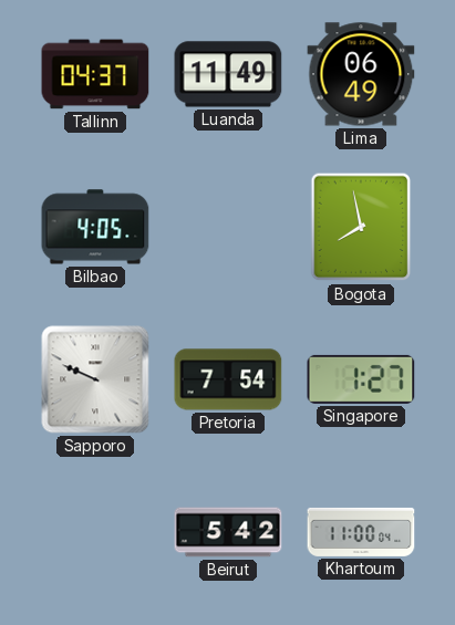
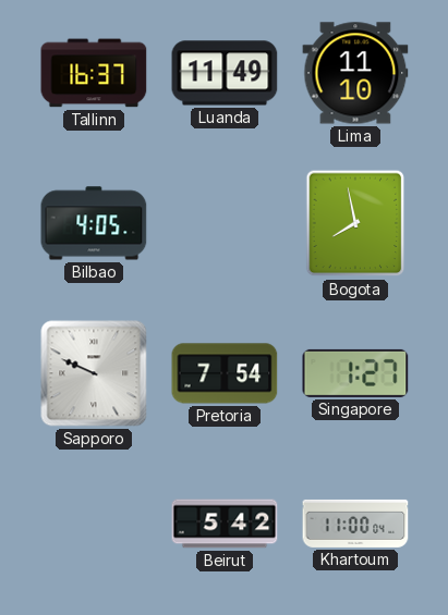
Tallinn: 04:37 -> 16:37
Lima: 06:49 -> 11:10
